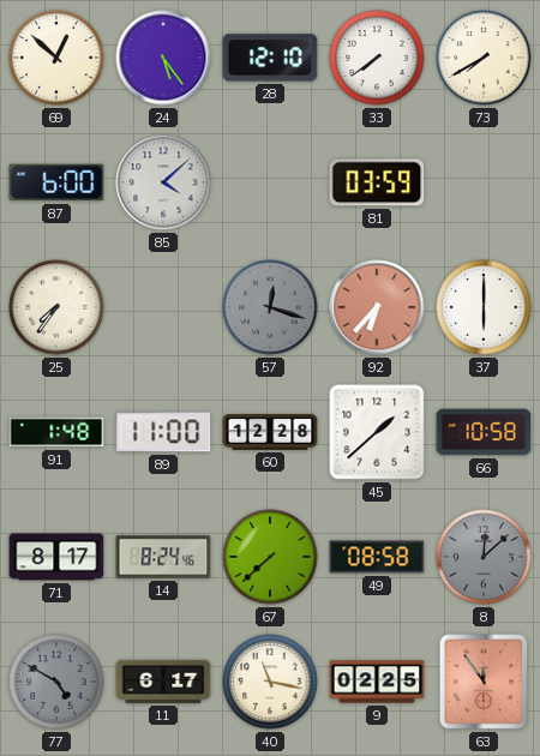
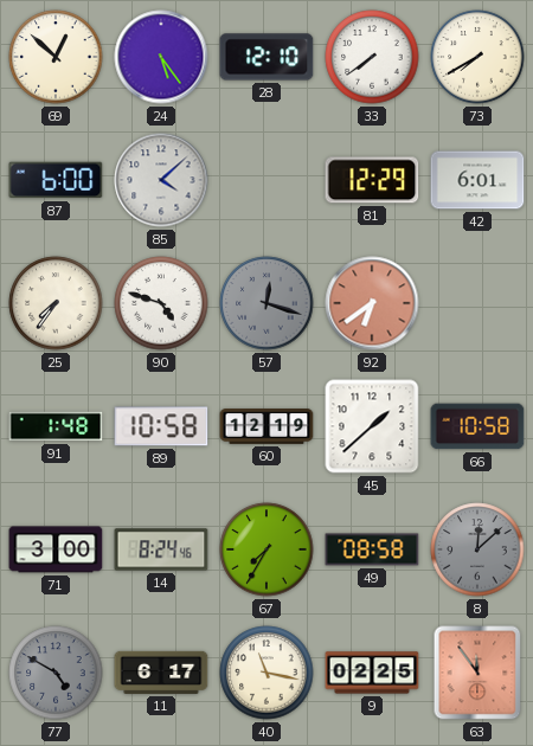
81: 03:59 -> 12:29
42: none -> 6:01
90: none -> 4:48
92: 6:37 -> 6:39
37: 6:00 -> none
89: 11:00 -> 10:58
60: 12:28 -> 12:19
71: 8:17 -> 3:00
67: 7:38 -> 7:35
